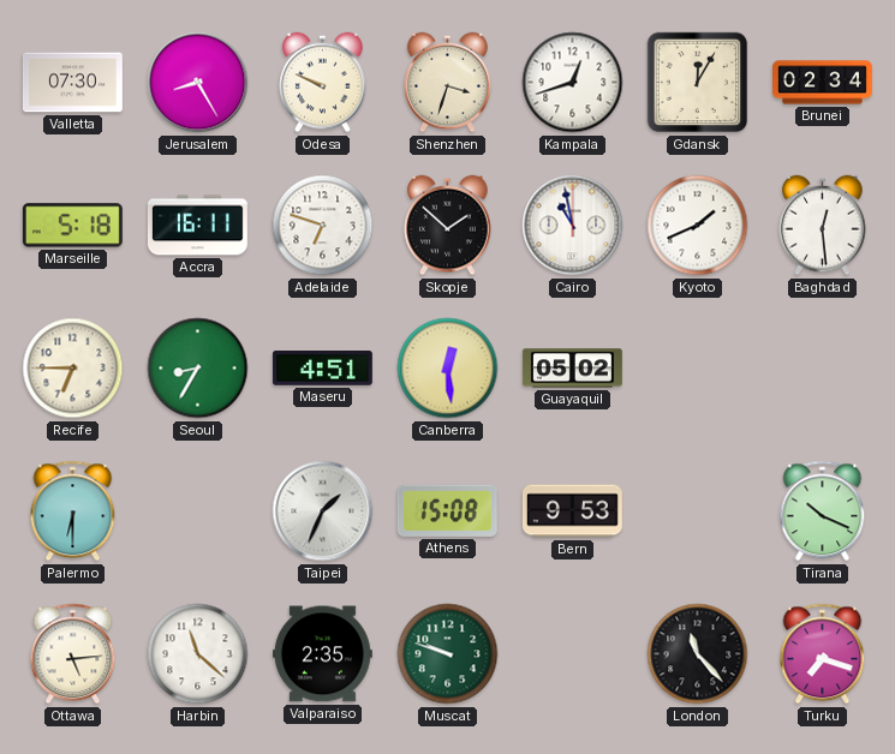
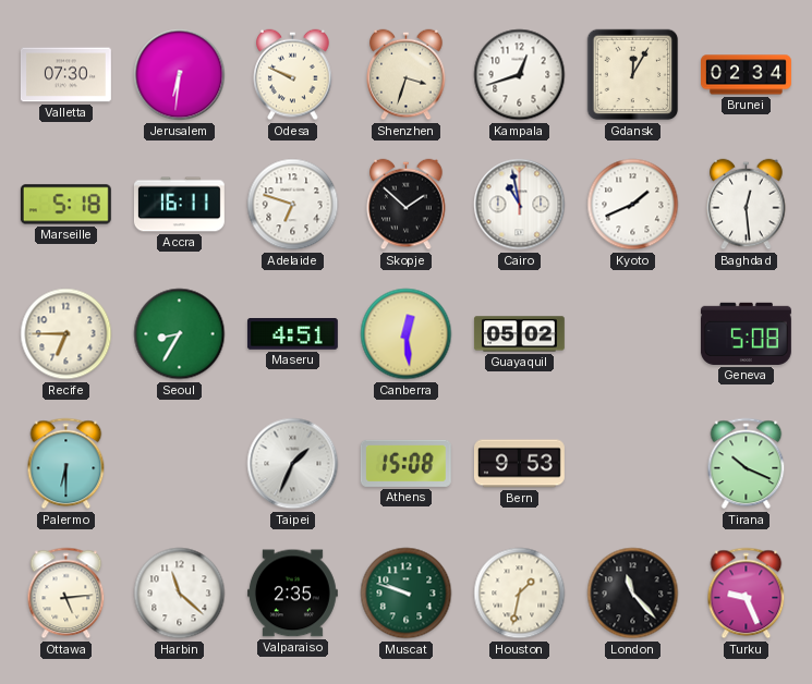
Jerusalem: 8:25 -> 6:31
Geneva: none -> 5:08
Houston: none -> 1:32
Turku: 7:18 -> 9:26
